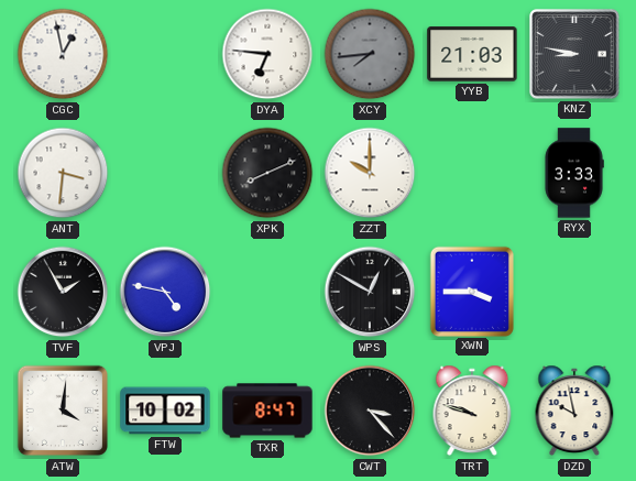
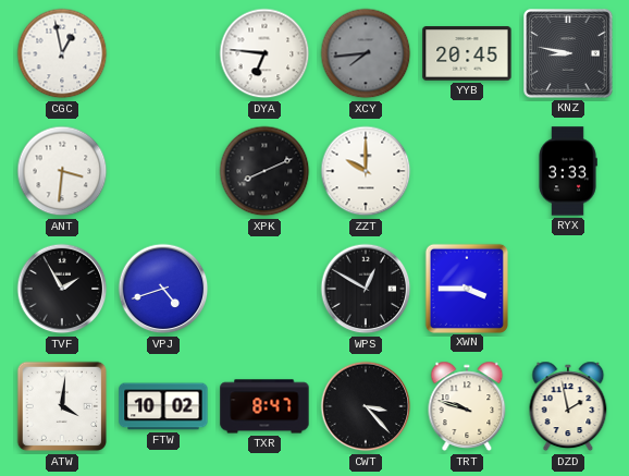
YYB: 21:03 -> 20:45
VPJ: 4:47 -> 4:42
DZD: 9:58 -> 1:58
